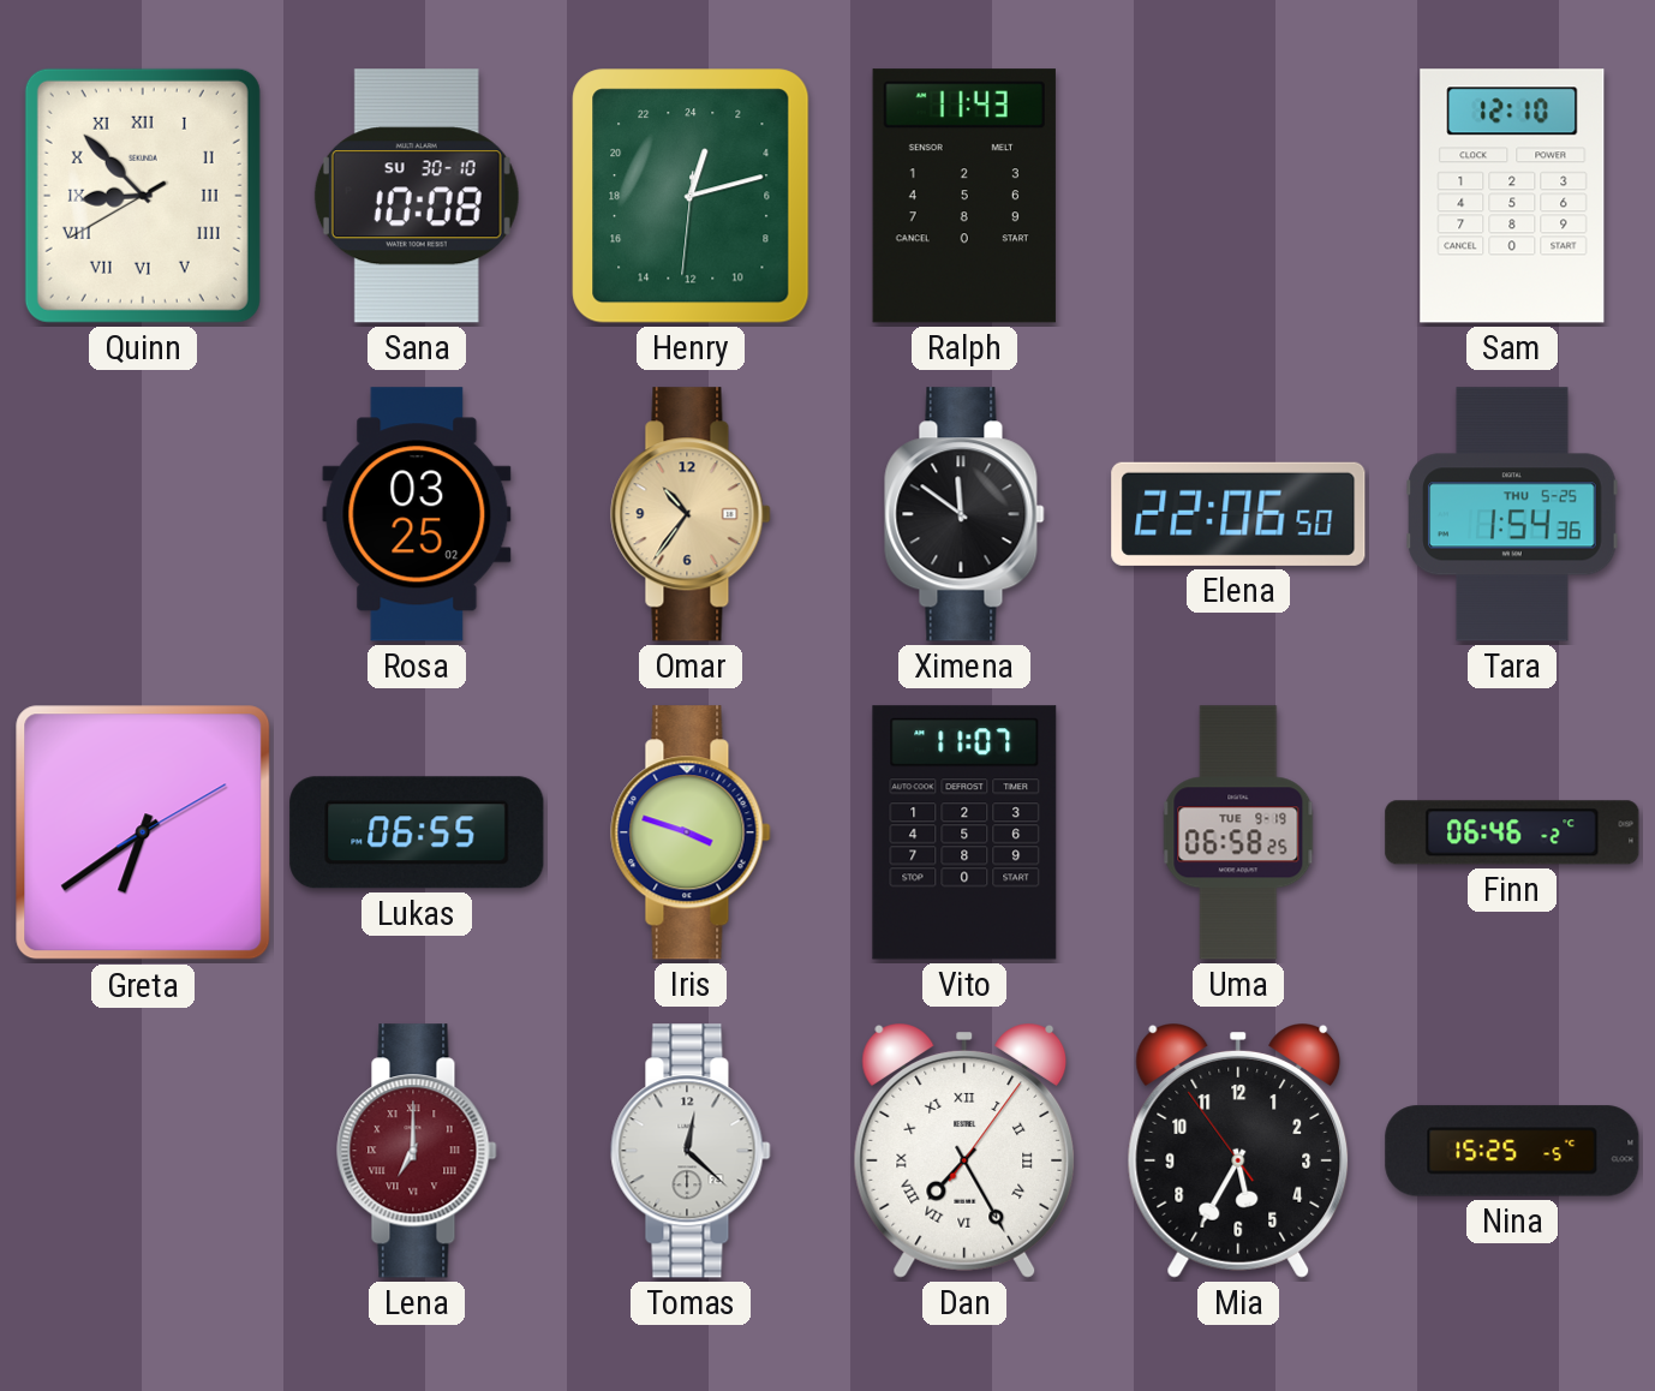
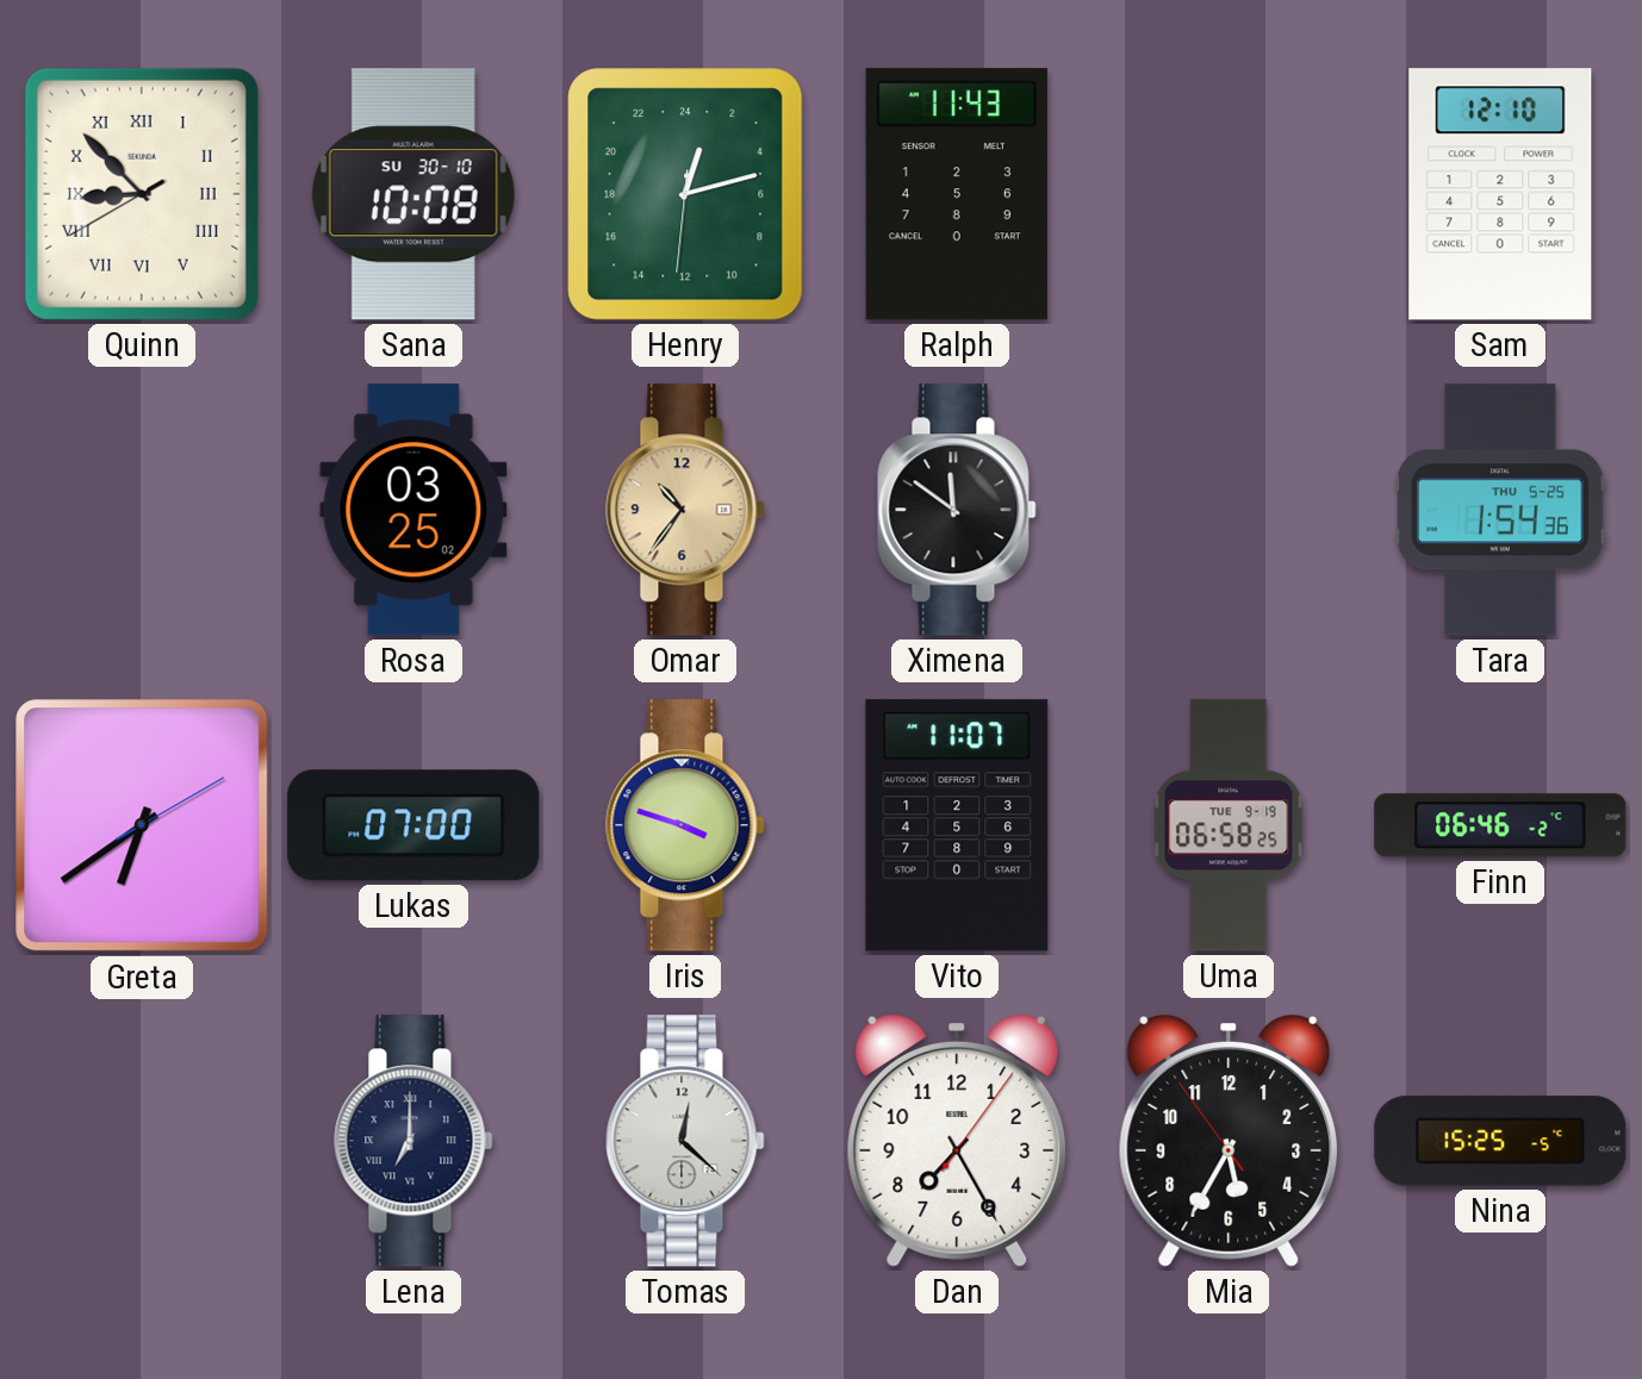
Elena: 22:06 -> none
Lukas: 06:55 -> 07:00
Lena dial: burgundy -> navy
Dan numerals: Roman -> Arabic
